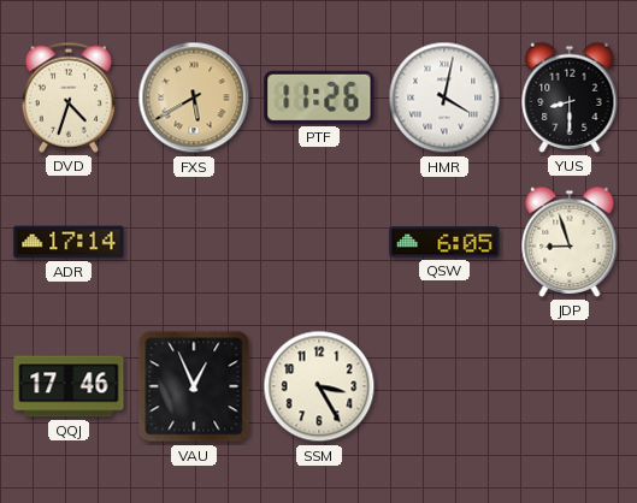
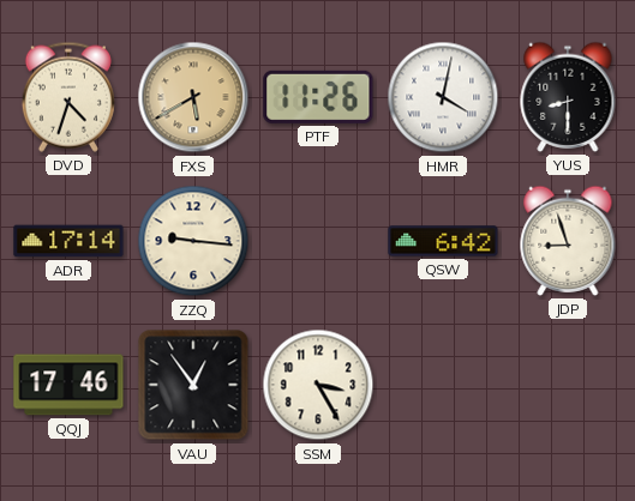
ZZQ: none -> 9:16
QSW: 6:05 -> 6:42
VAU: 12:56 -> 12:54
